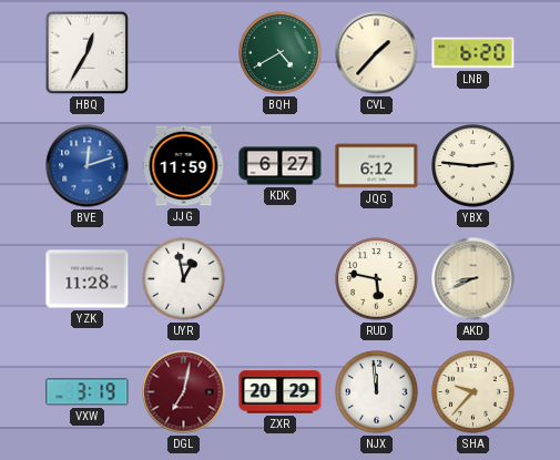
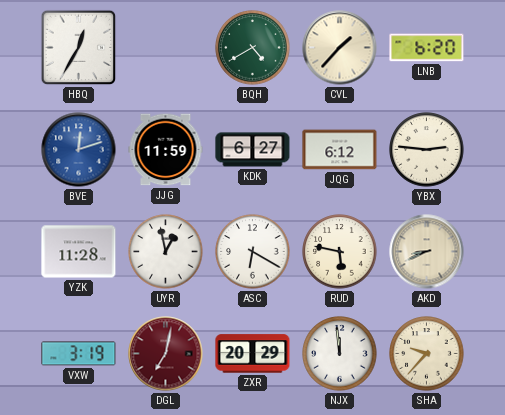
ASC: none -> 6:20
